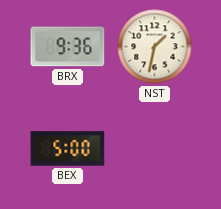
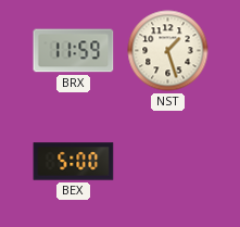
BRX: 9:36 -> 11:59
NST: 1:32 -> 1:27
